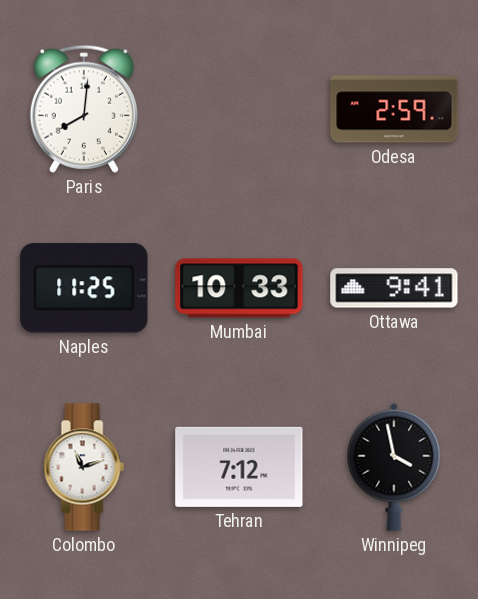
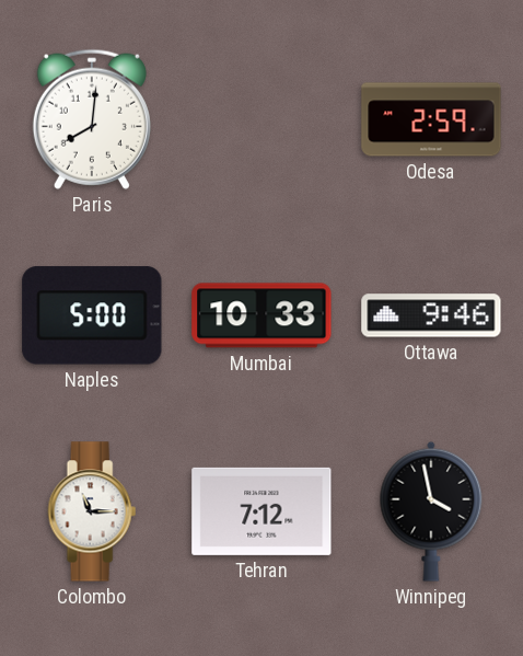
Naples: 11:25 -> 5:00
Ottawa: 9:41 -> 9:46
Colombo: 11:12 -> 11:15
